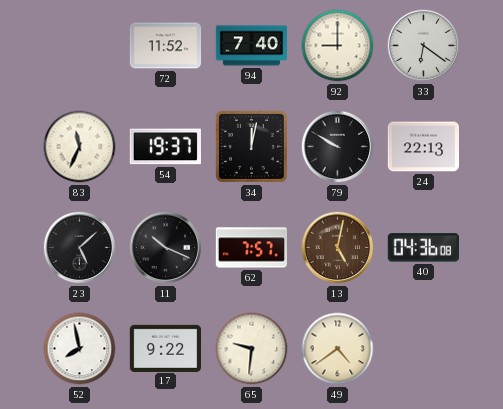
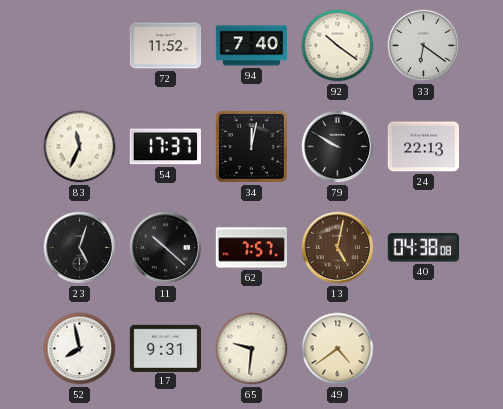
92: 9:00 -> 10:21
54: 19:37 -> 17:37
23: 5:08 -> 5:03
11: 10:19 -> 10:22
40: 04:36 -> 04:38
17: 9:22 -> 9:31
